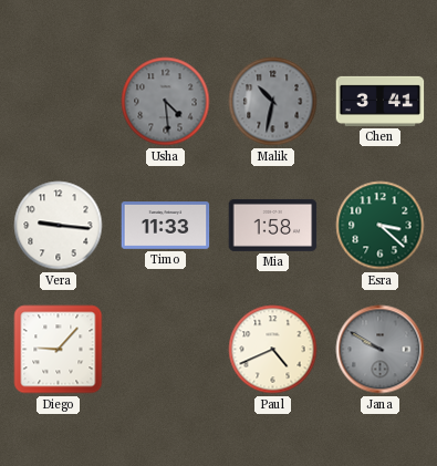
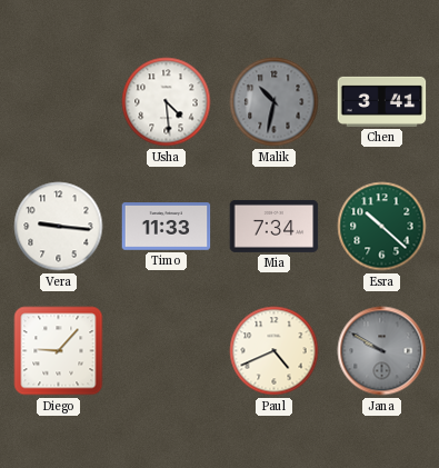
Usha dial: grey -> white
Mia: 1:58 -> 7:34
Esra: 3:22 -> 10:22
